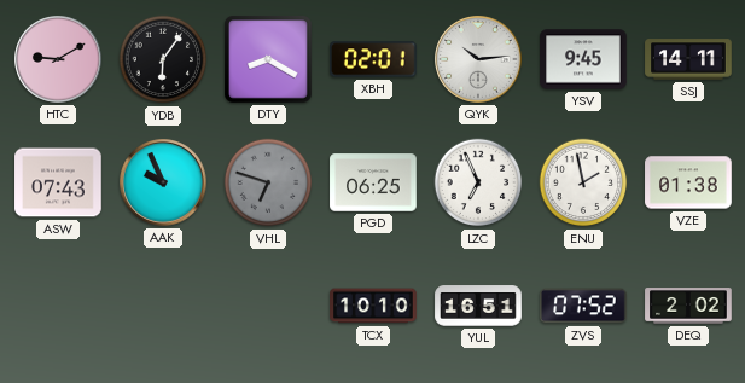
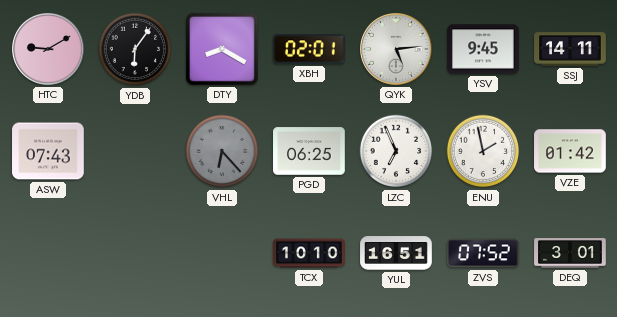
QYK: 10:14 -> 5:14
AAK: 9:56 -> none
VHL: 6:48 -> 6:23
VZE: 01:38 -> 01:42
DEQ: 2:02 -> 3:01
